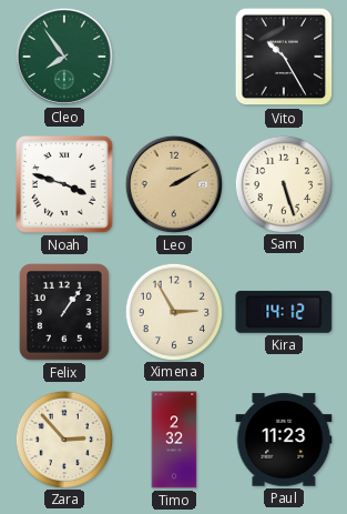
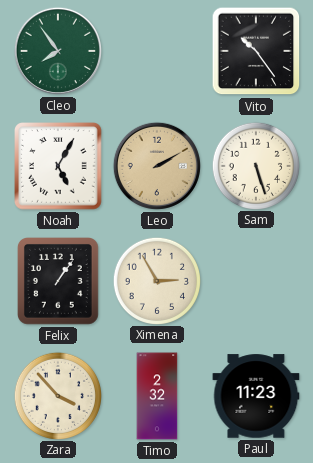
Vito: 10:25 -> 10:24
Noah: 3:48 -> 5:05
Kira: 14:12 -> none
Zara: 2:53 -> 3:53
